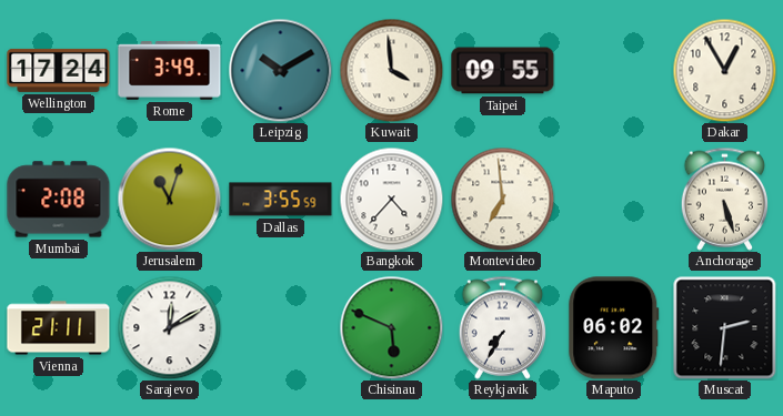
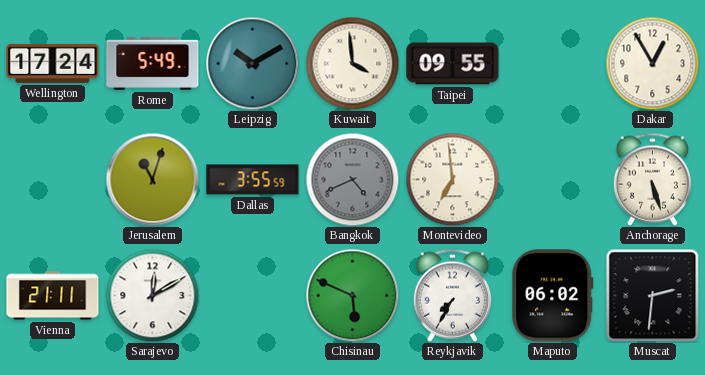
Rome: 3:49 -> 5:49
Mumbai: 2:08 -> none
Bangkok: 4:37 -> 4:41
Bangkok dial: white -> grey
